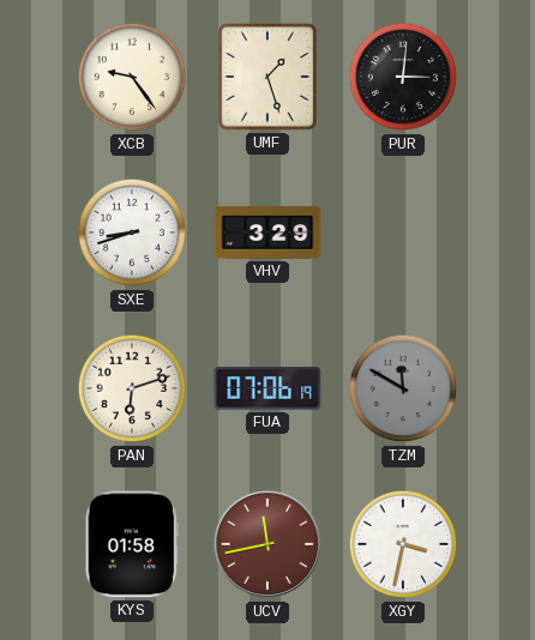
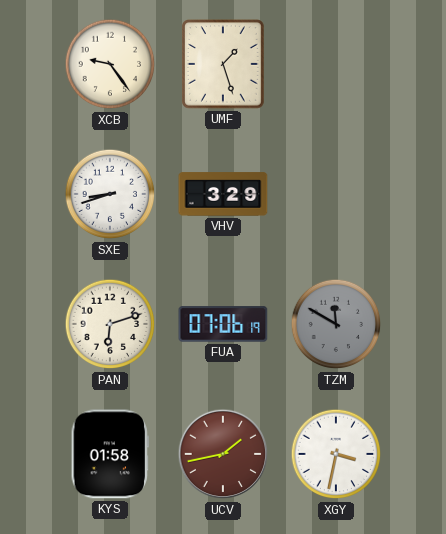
PUR: 3:01 -> none
UCV: 11:43 -> 1:43
